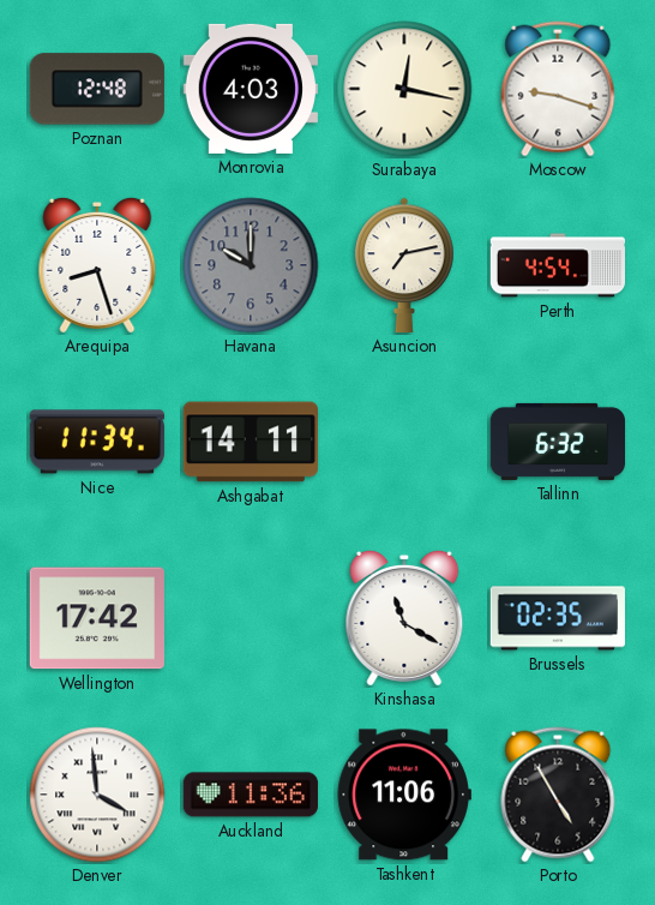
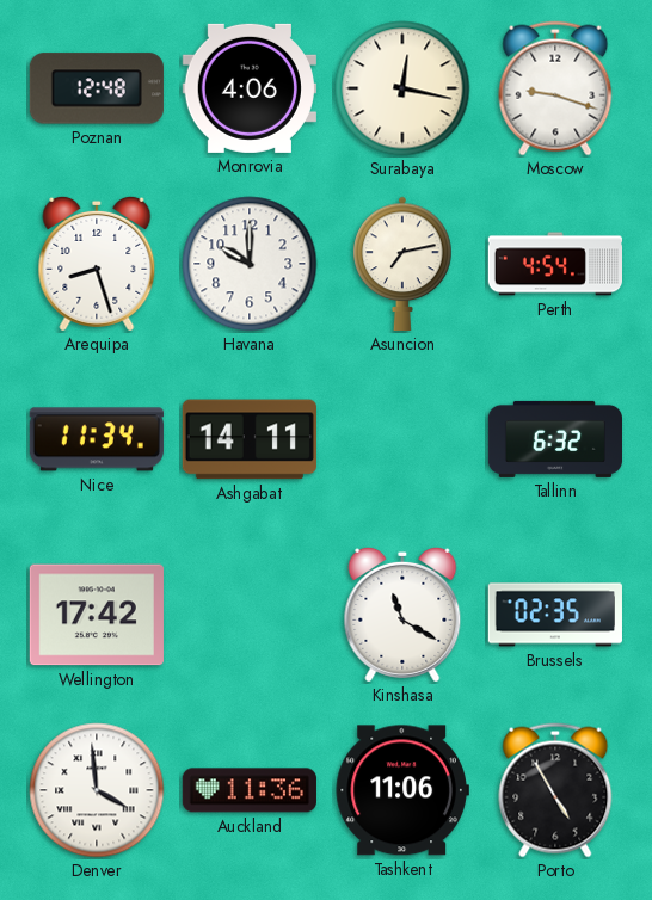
Monrovia: 4:03 -> 4:06
Havana dial: grey -> white
